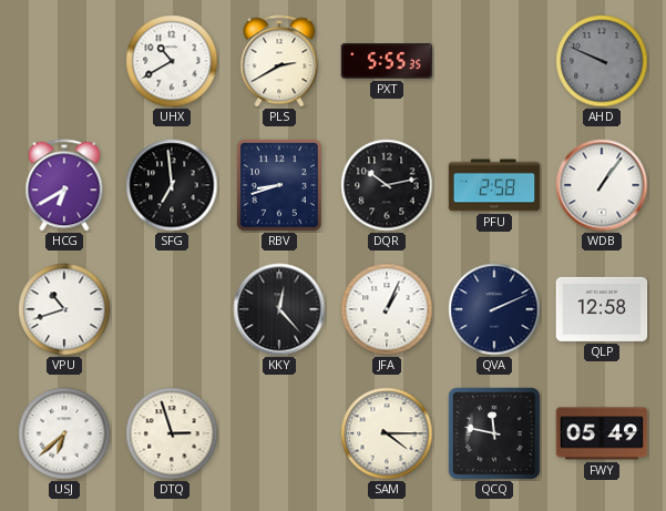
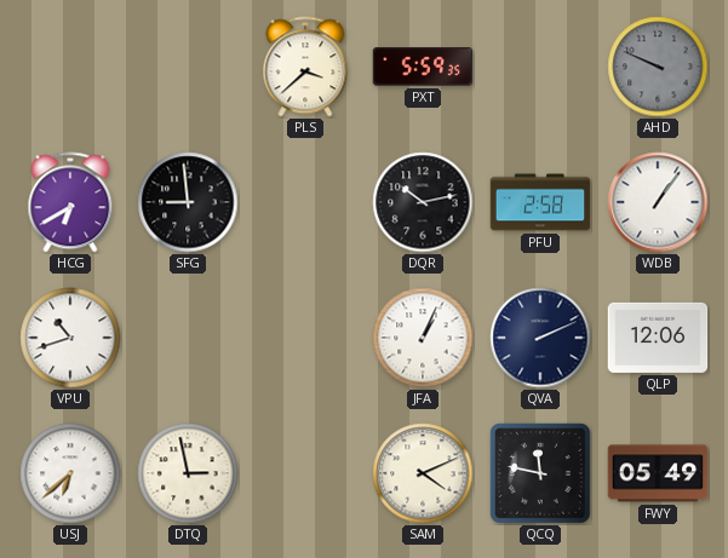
UHX: 10:40 -> none
PLS: 2:40 -> 3:38
PXT: 5:55 -> 5:59
SFG: 6:59 -> 8:59
RBV: 8:42 -> none
KKY: 12:23 -> none
QLP: 12:58 -> 12:06
DTQ: 2:57 -> 2:58
SAM: 4:15 -> 4:11
